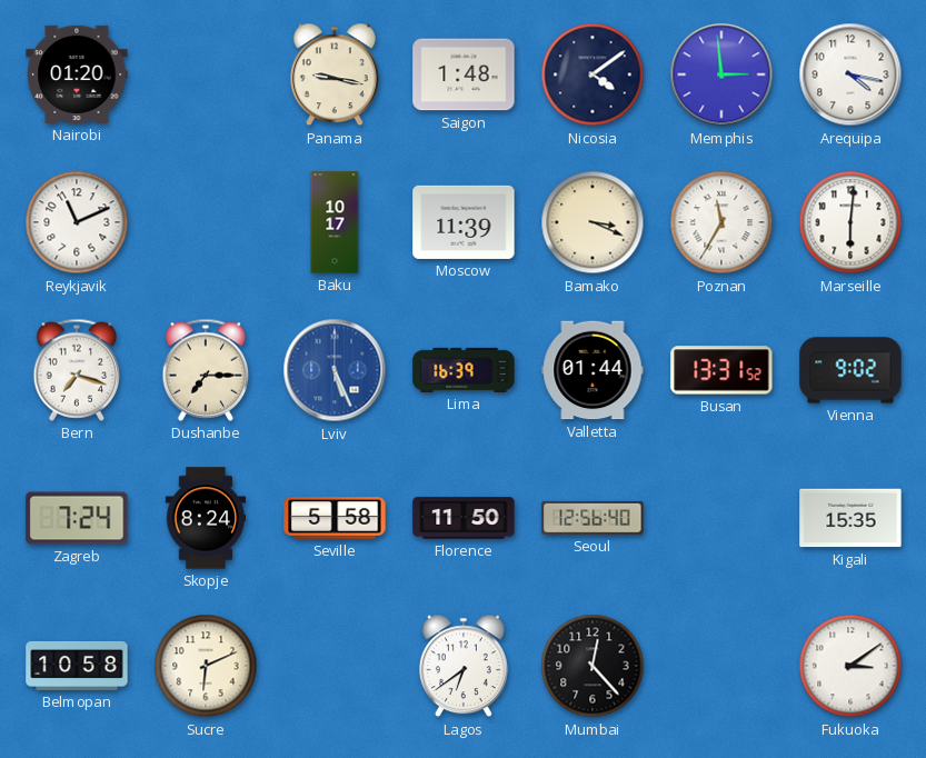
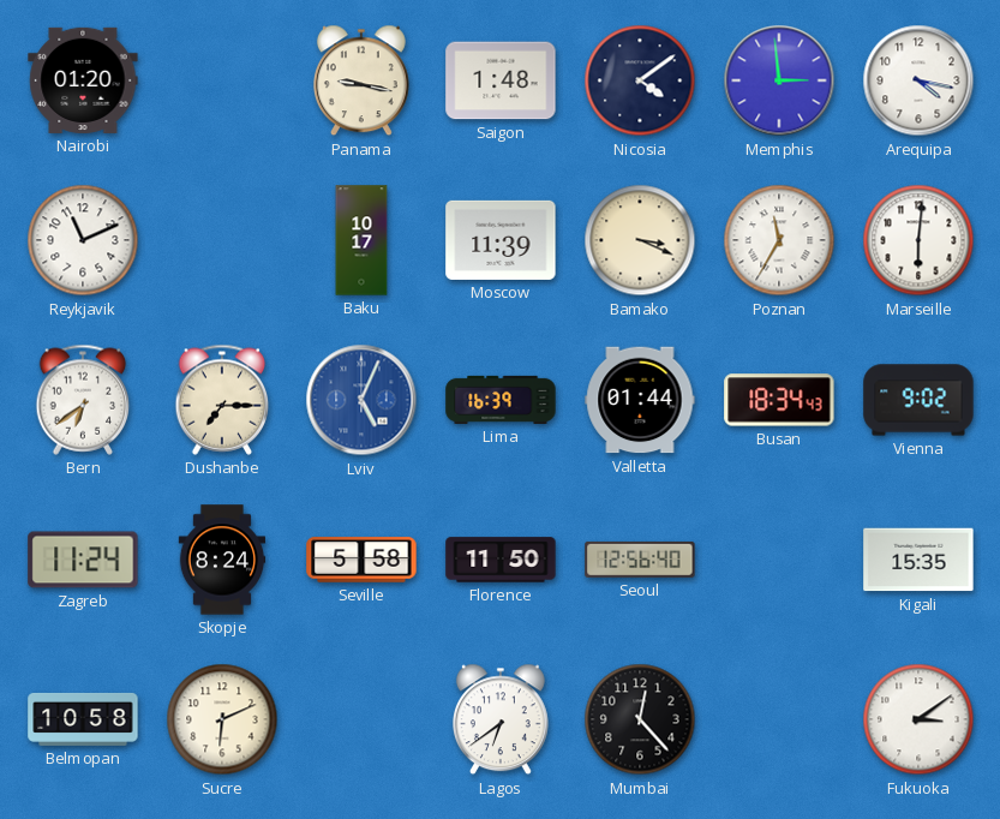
Bern: 7:18 -> 6:39
Lviv: 5:26 -> 5:04
Busan: 13:31 -> 18:34
Zagreb: 7:24 -> 11:24
